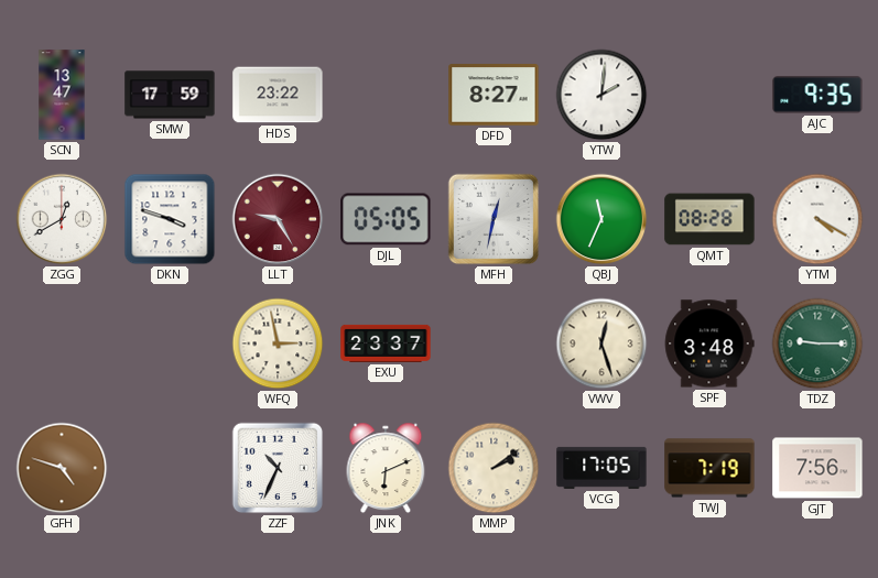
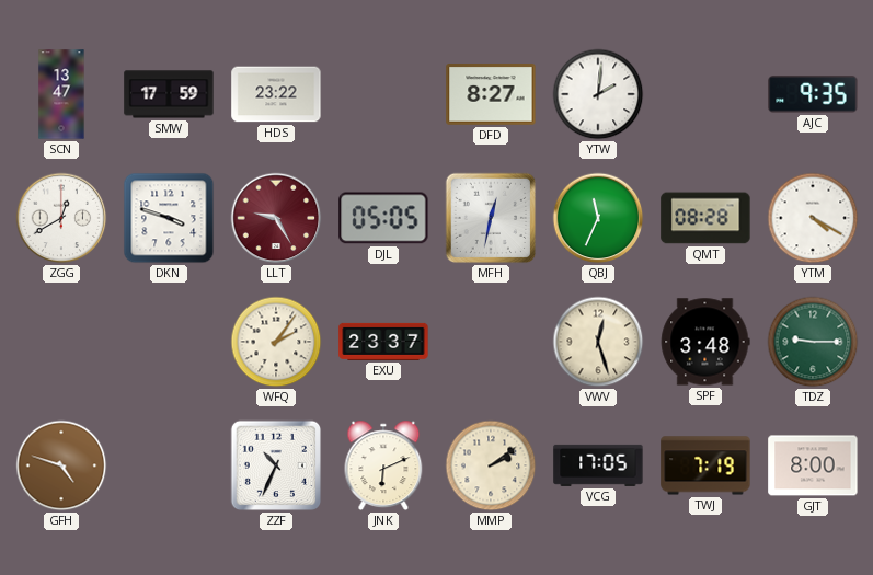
WFQ: 2:58 -> 2:06
GJT: 7:56 -> 8:00
